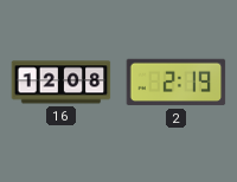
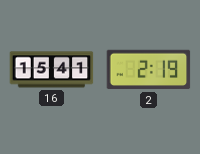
16: 12:08 -> 15:41
